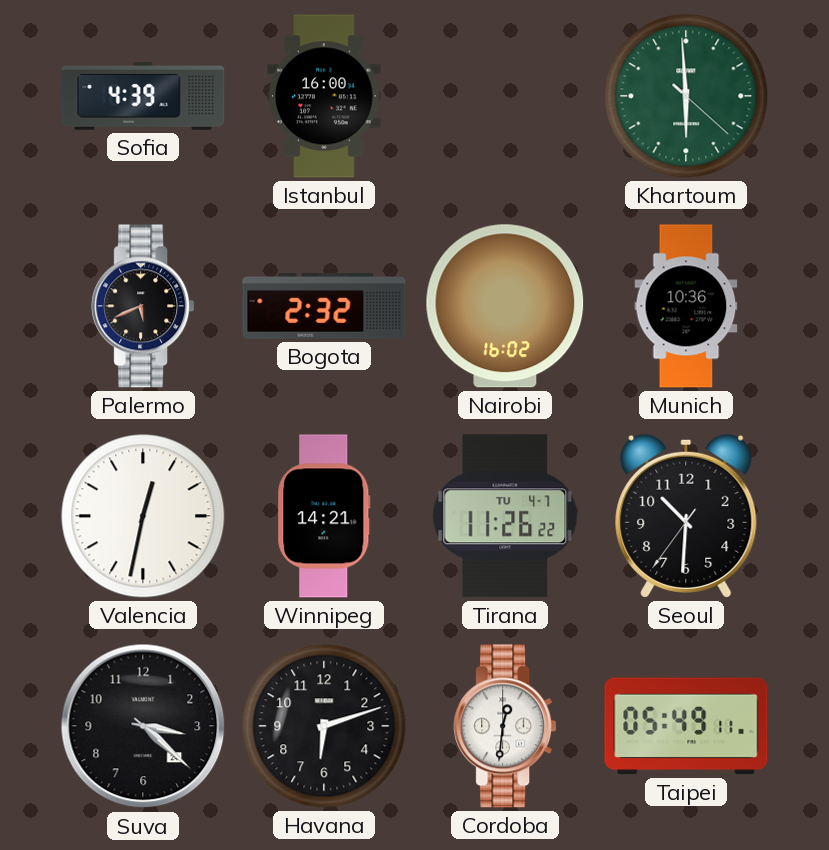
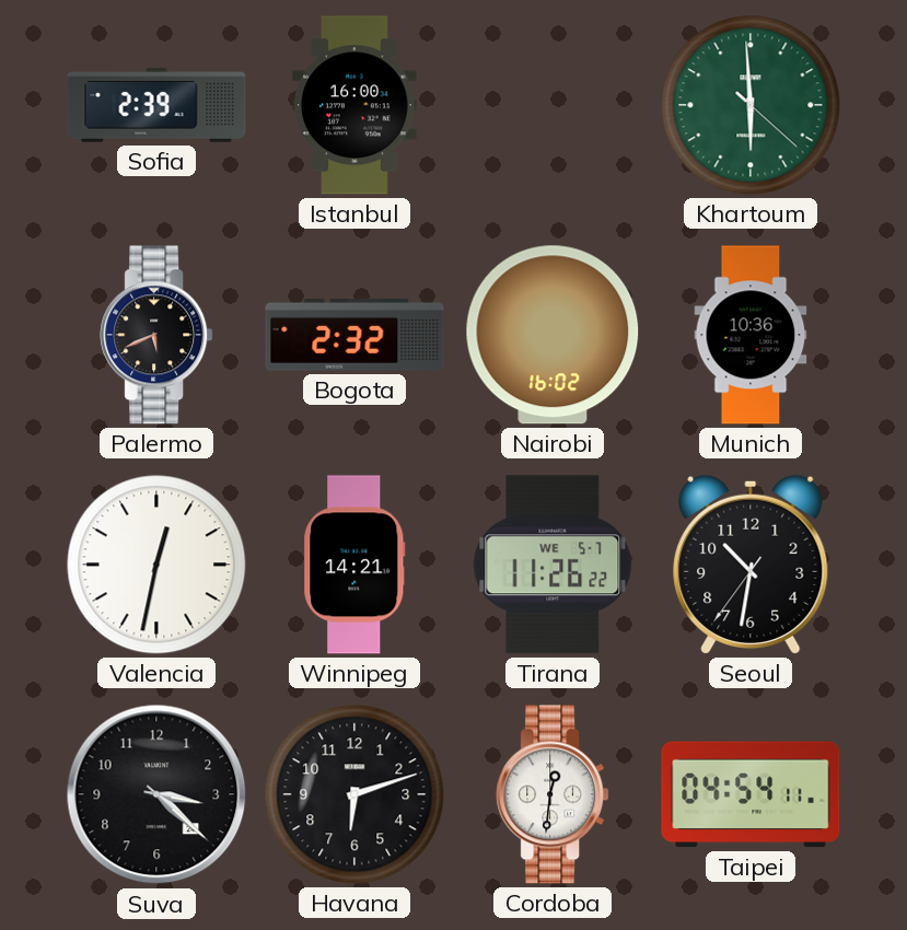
Sofia: 4:39 -> 2:39
Tirana date: TU 4-7 -> WE 5-7
Seoul: 10:30 -> 10:31
Taipei: 05:49 -> 04:54
